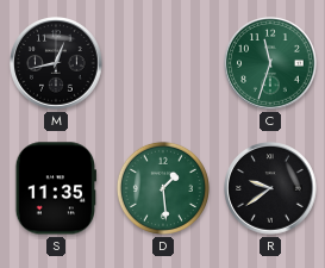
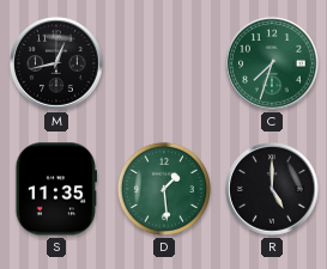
C: 11:33 -> 7:33
R: 9:39 -> 5:00
